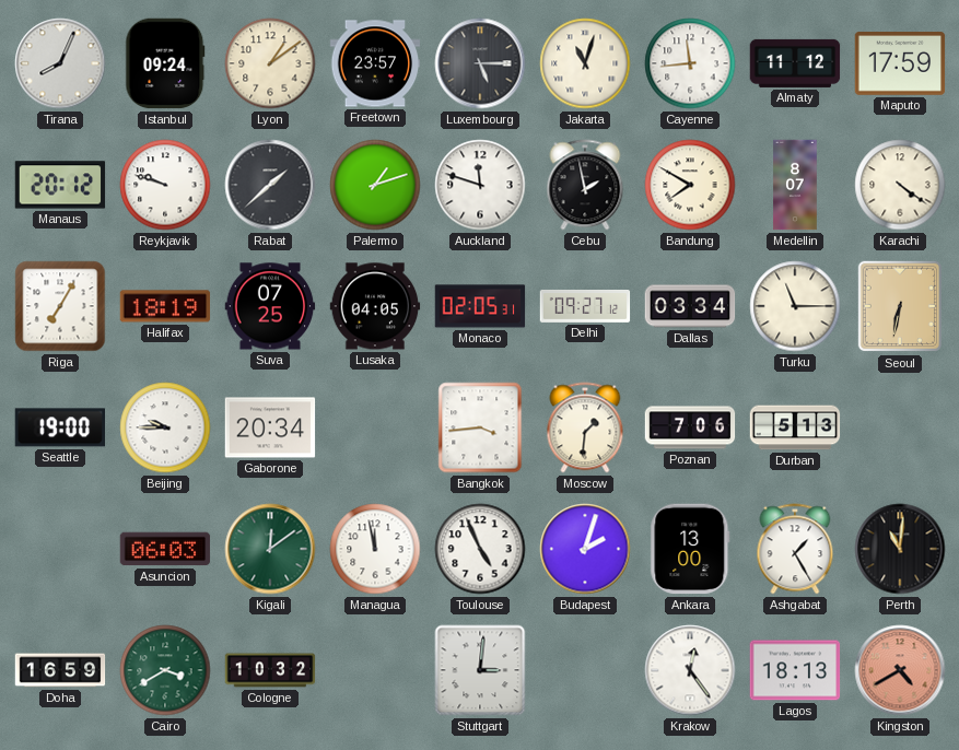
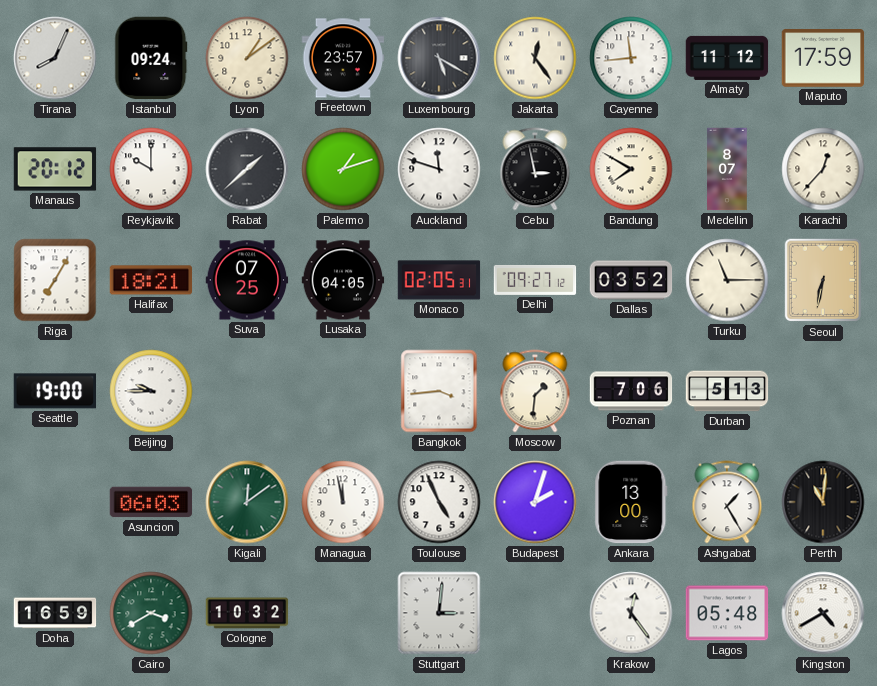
Luxembourg: 5:15 -> 5:20
Jakarta: 11:03 -> 12:24
Reykjavik: 9:48 -> 10:00
Cebu: 1:58 -> 2:58
Karachi: 4:21 -> 12:37
Halifax: 18:19 -> 18:21
Dallas: 03:34 -> 03:52
Gaborone: 20:34 -> none
Lagos: 18:13 -> 05:48
Kingston dial: salmon -> white
